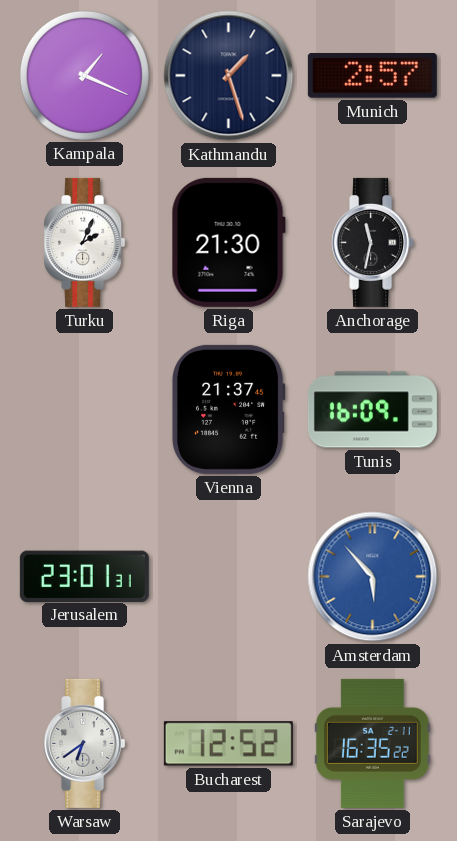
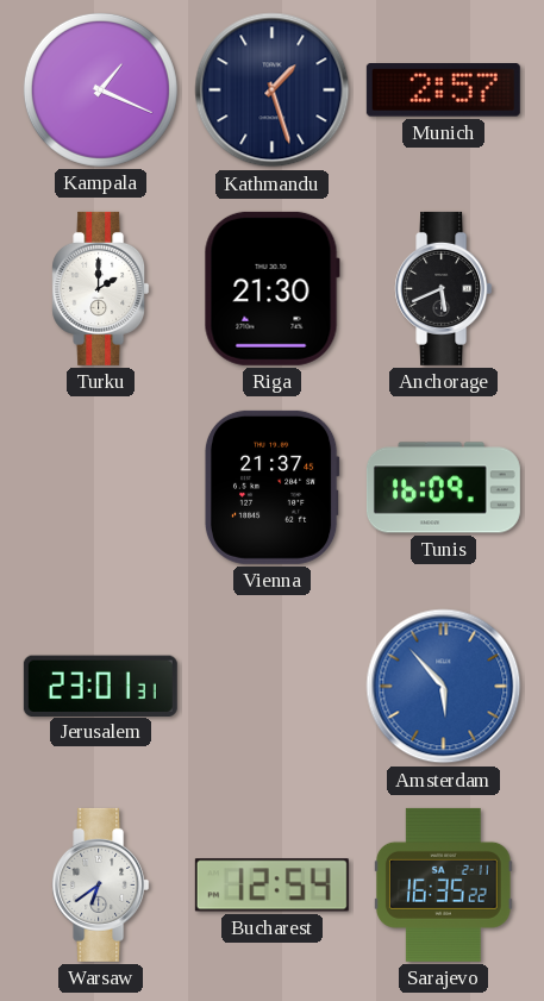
Turku: 2:04 -> 2:00
Anchorage: 11:32 -> 5:41
Bucharest: 12:52 -> 12:54
